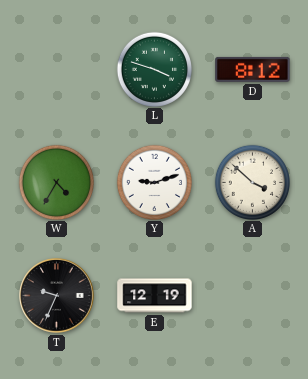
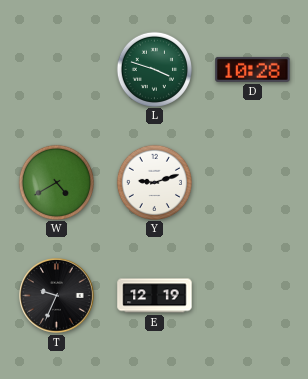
D: 8:12 -> 10:28
W: 4:35 -> 4:40
A: 3:52 -> none
